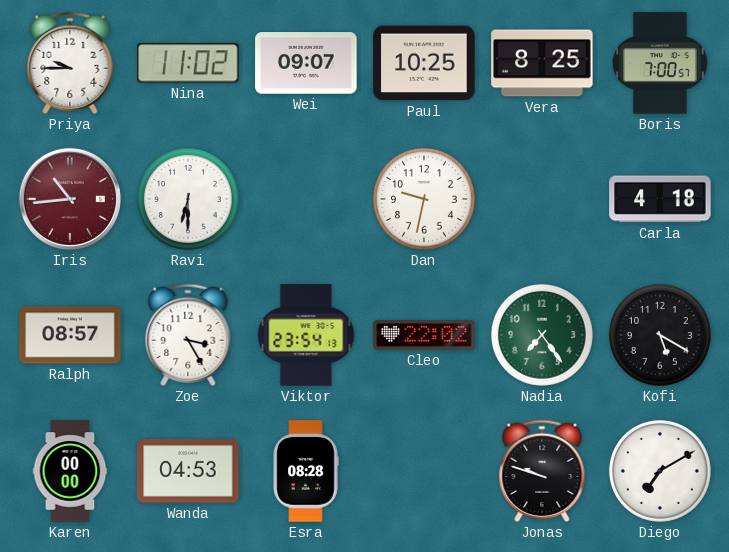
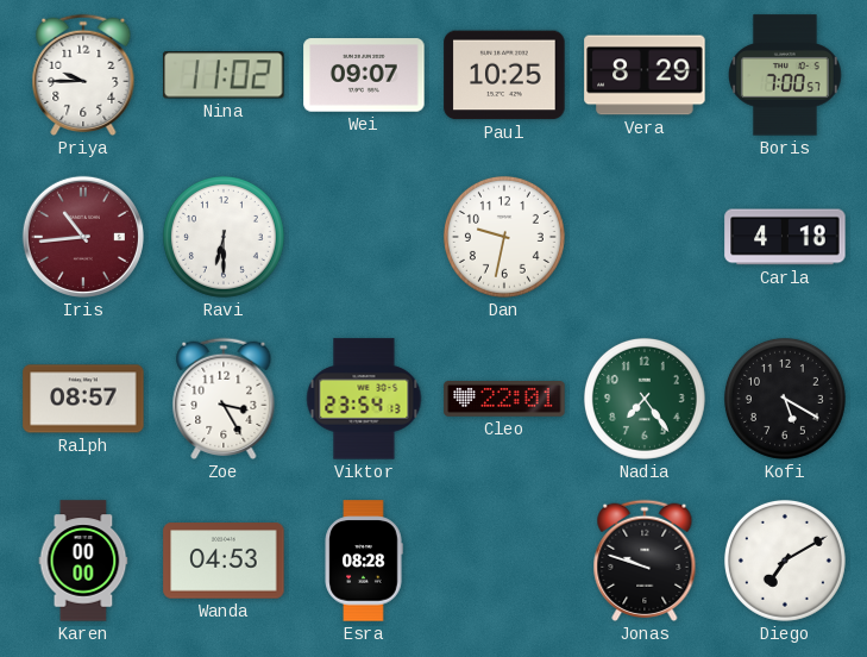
Vera: 8:25 -> 8:29
Cleo: 22:02 -> 22:01
